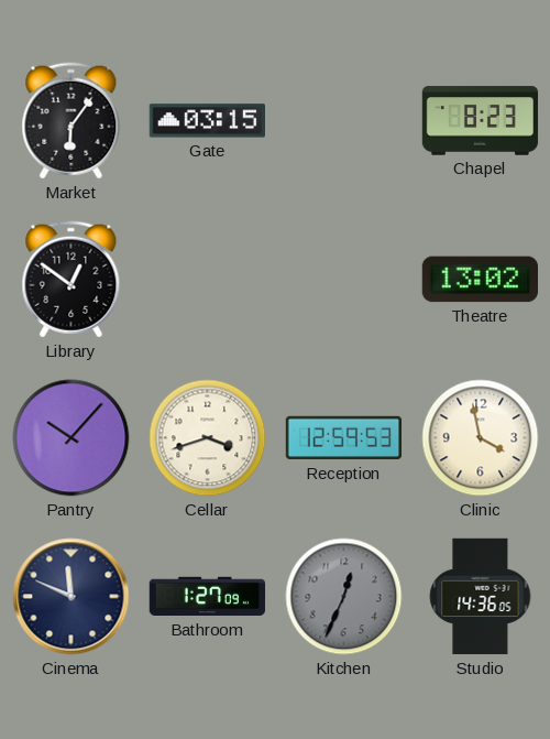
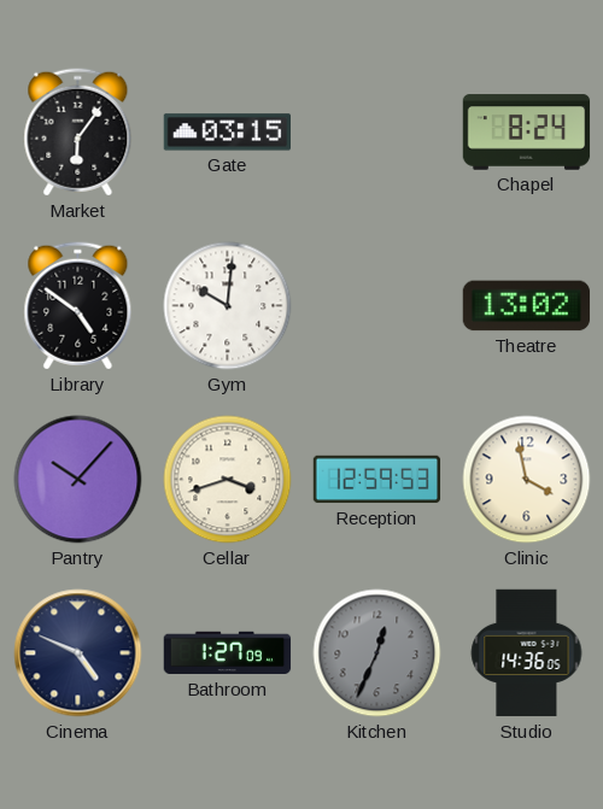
Chapel: 8:23 -> 8:24
Library: 12:51 -> 4:51
Gym: none -> 10:01
Cinema: 11:49 -> 4:49
